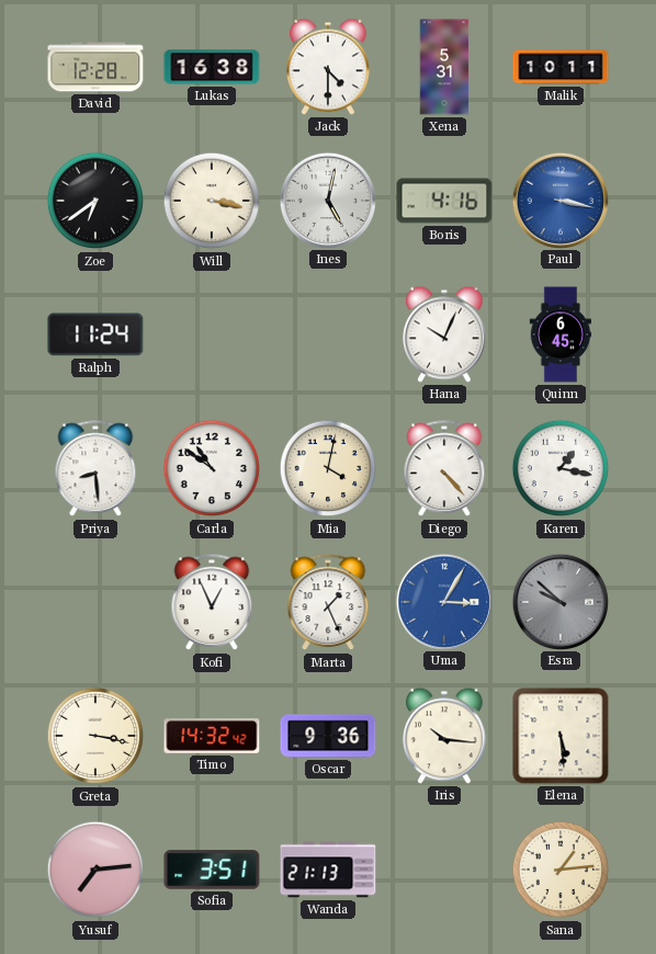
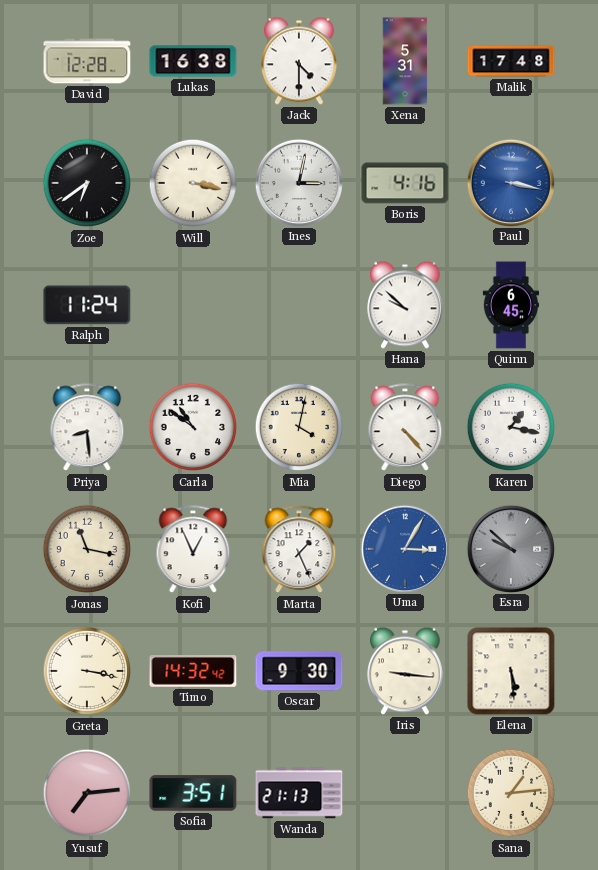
Malik: 10:11 -> 17:48
Ines: 5:02 -> 3:02
Hana: 10:04 -> 9:52
Jonas: none -> 11:17
Oscar: 9:36 -> 9:30
Iris: 10:16 -> 9:16
